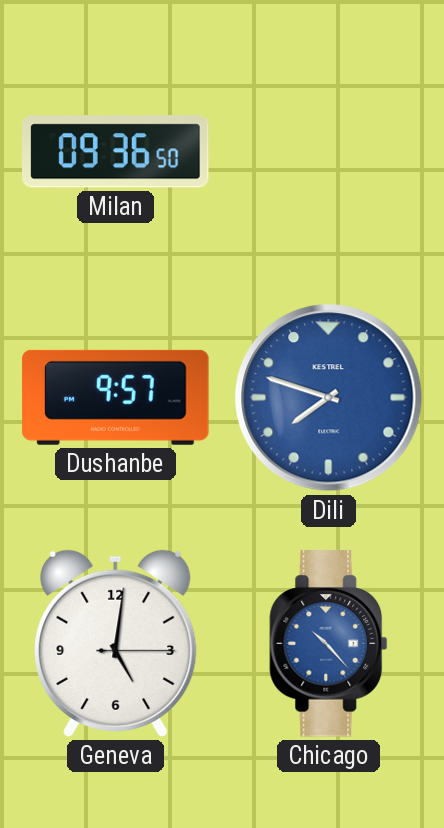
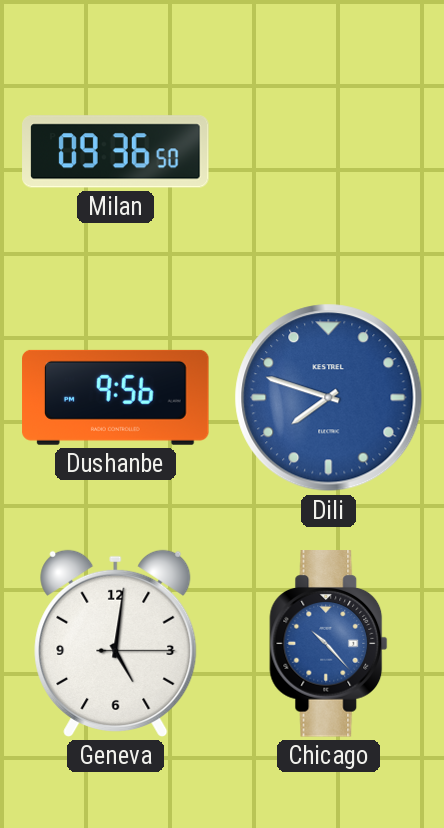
Dushanbe: 9:57 -> 9:56
